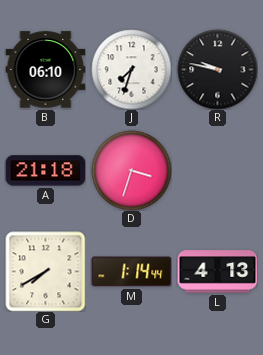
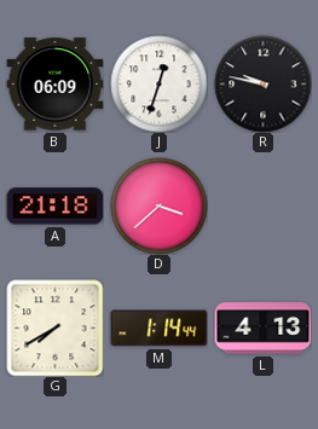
B: 06:10 -> 06:09
J: 7:33 -> 12:33
D: 3:33 -> 3:38
